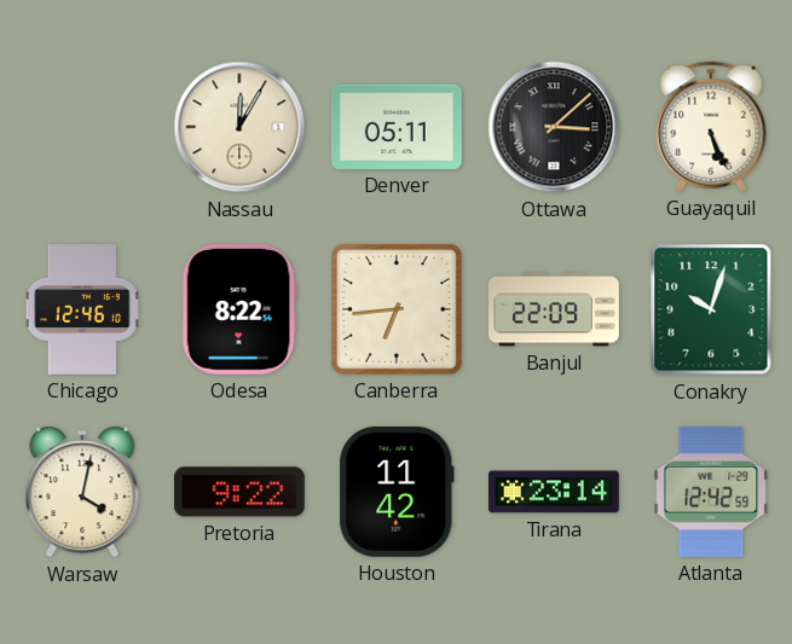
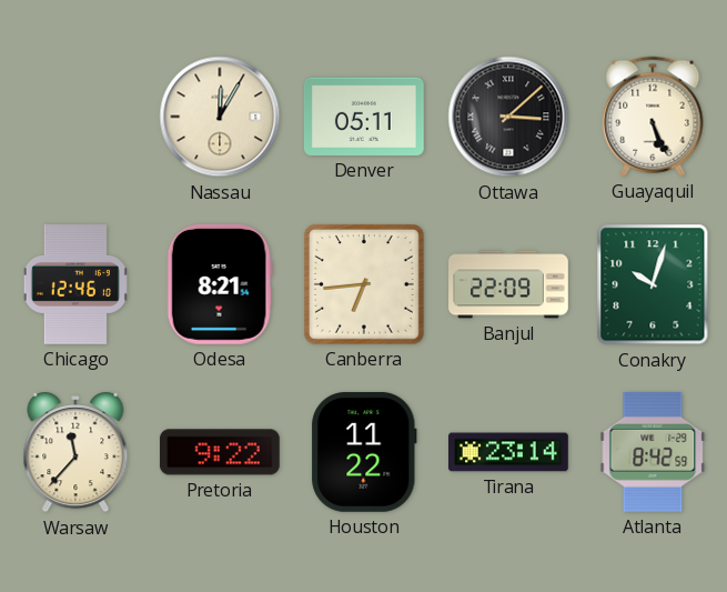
Odesa: 8:22 -> 8:21
Warsaw: 4:02 -> 11:37
Houston: 11:42 -> 11:22
Atlanta: 12:42 -> 8:42
